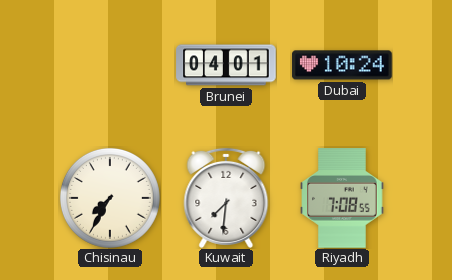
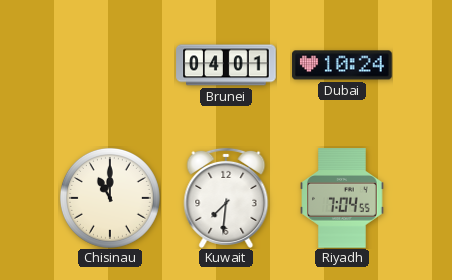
Chisinau: 7:35 -> 11:00
Riyadh: 7:08 -> 7:04
